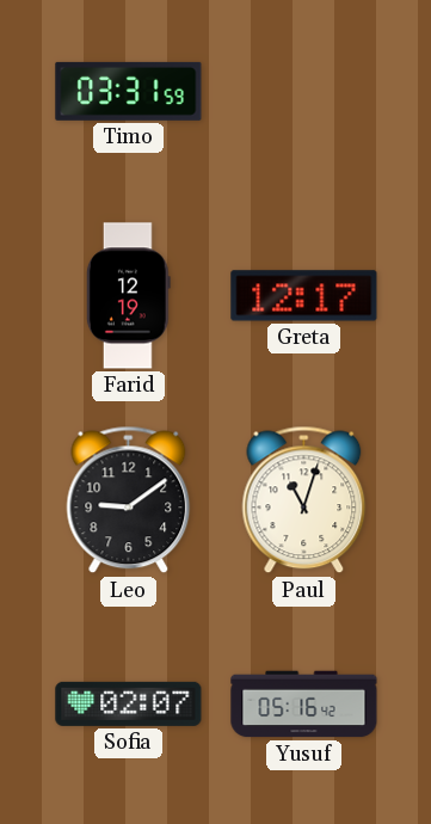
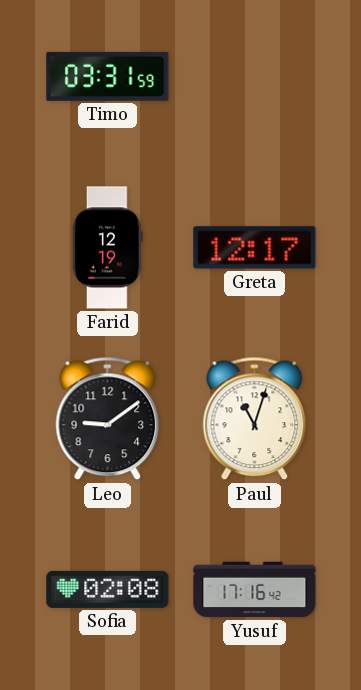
Sofia: 02:07 -> 02:08
Yusuf: 05:16 -> 17:16
